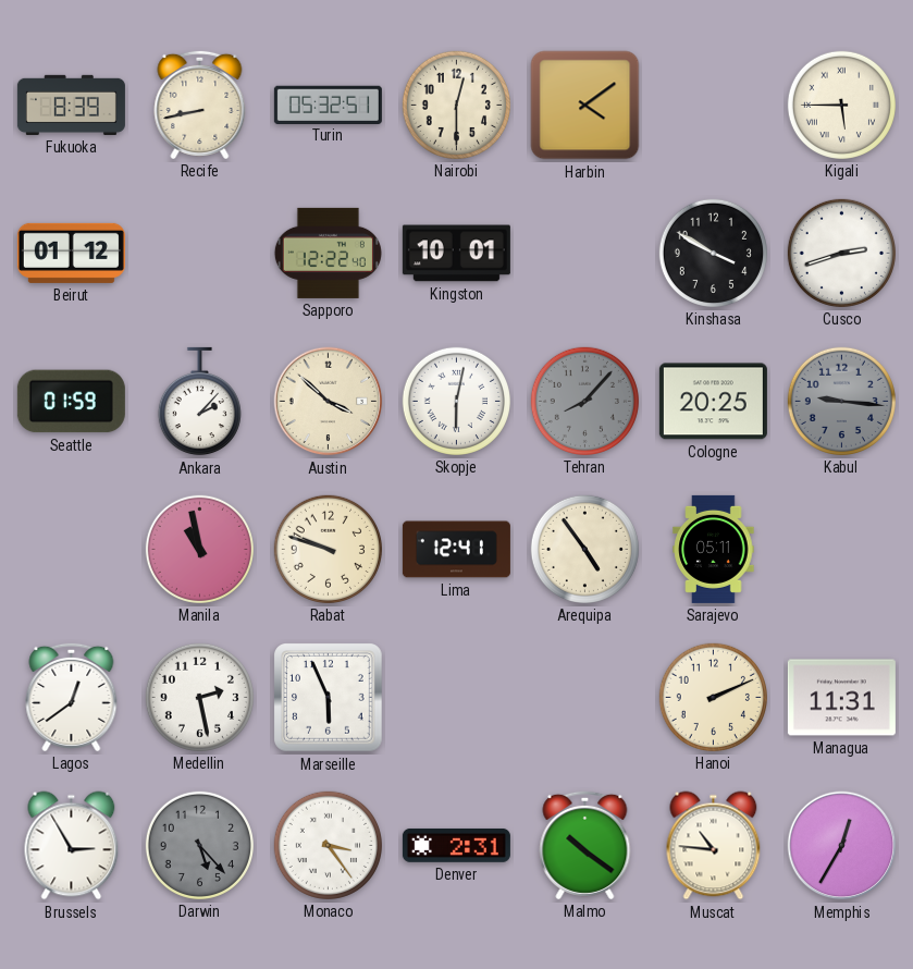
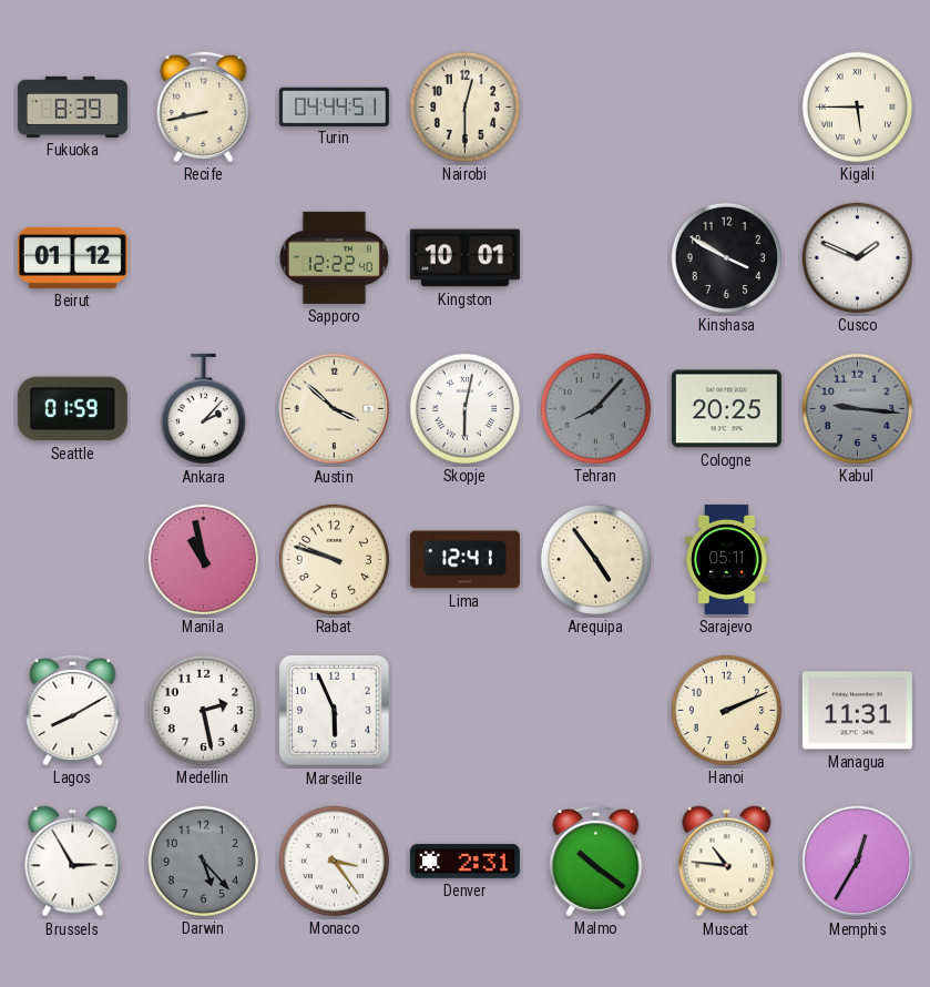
Turin: 05:32 -> 04:44
Harbin: 4:09 -> none
Cusco: 2:42 -> 1:49
Lagos: 12:39 -> 8:10
